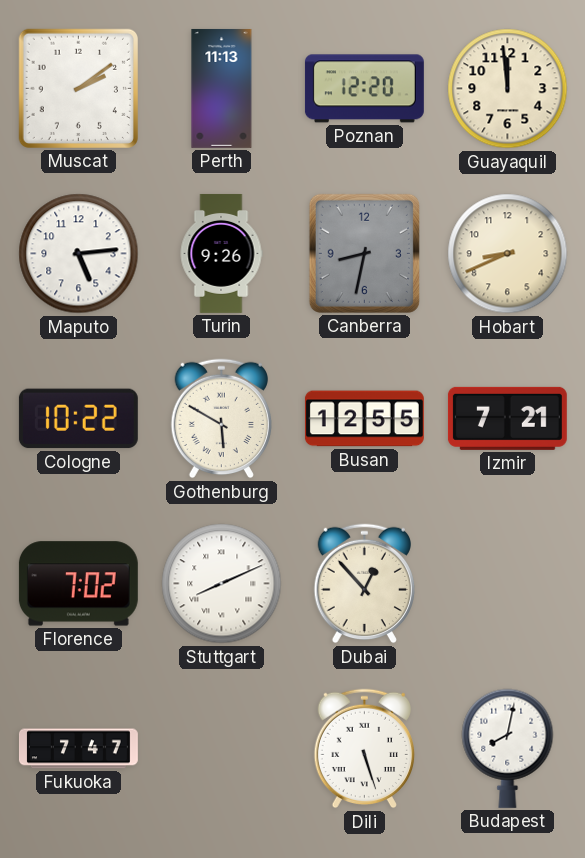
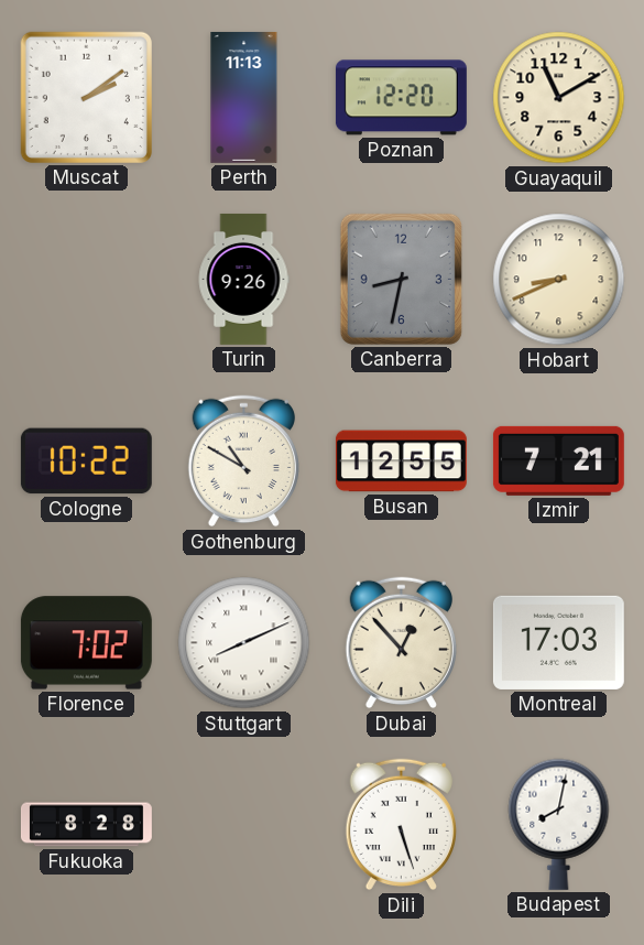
Guayaquil: 11:59 -> 11:10
Maputo: 5:14 -> none
Gothenburg: 5:50 -> 10:50
Montreal: none -> 17:03
Fukuoka: 7:47 -> 8:28
